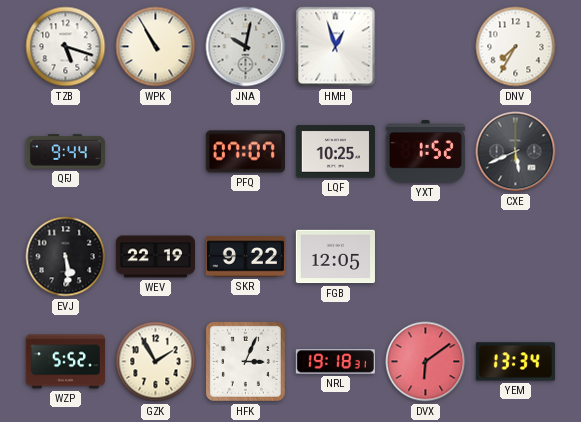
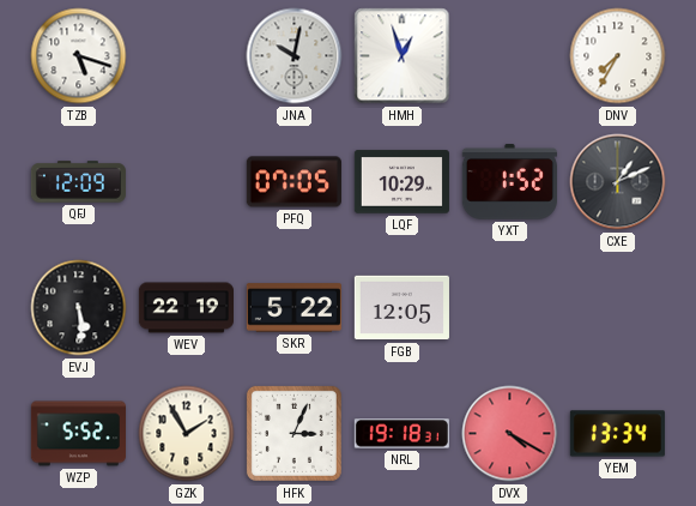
WPK: 10:55 -> none
QFJ: 9:44 -> 12:09
PFQ: 07:07 -> 07:05
LQF: 10:25 -> 10:29
CXE: 5:41 -> 1:11
SKR: 9:22 -> 5:22
DVX: 6:09 -> 4:20
